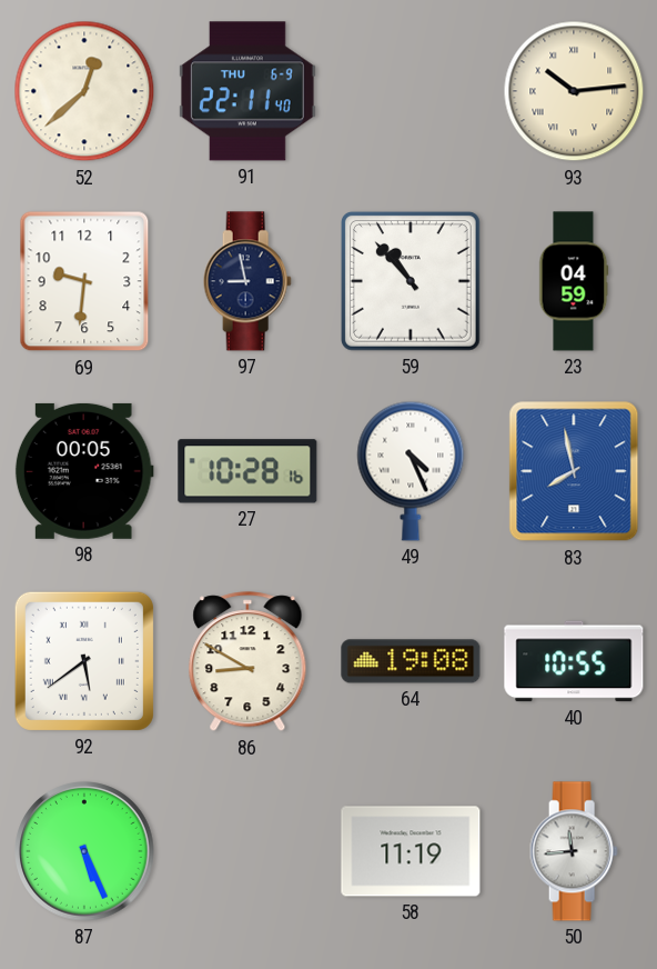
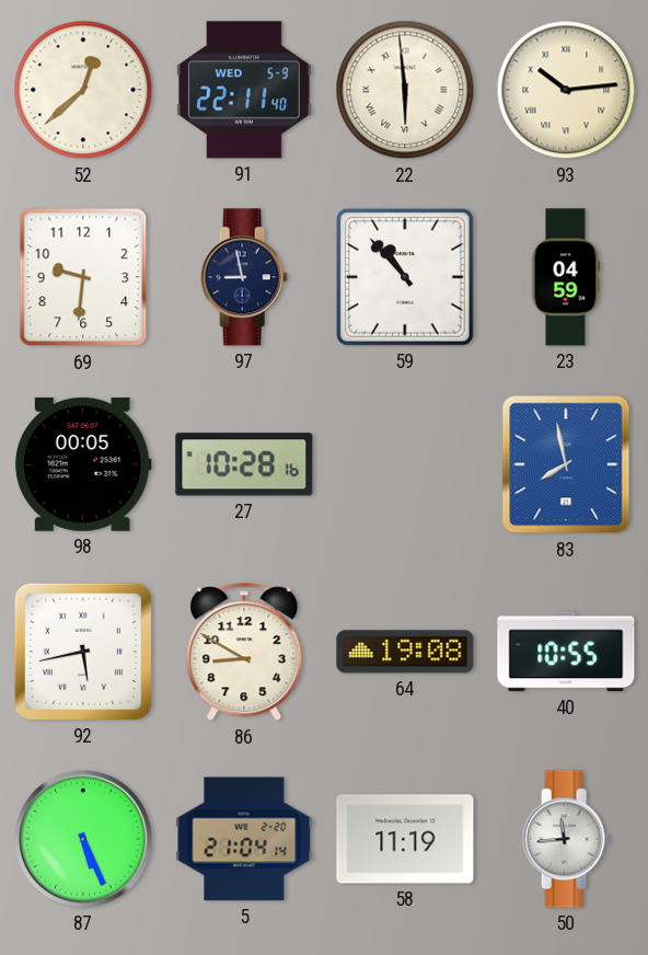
91 date: THU 6-9 -> WED 5-9
22: none -> 5:59
49: 4:26 -> none
92: 5:39 -> 5:43
5: none -> 21:04
